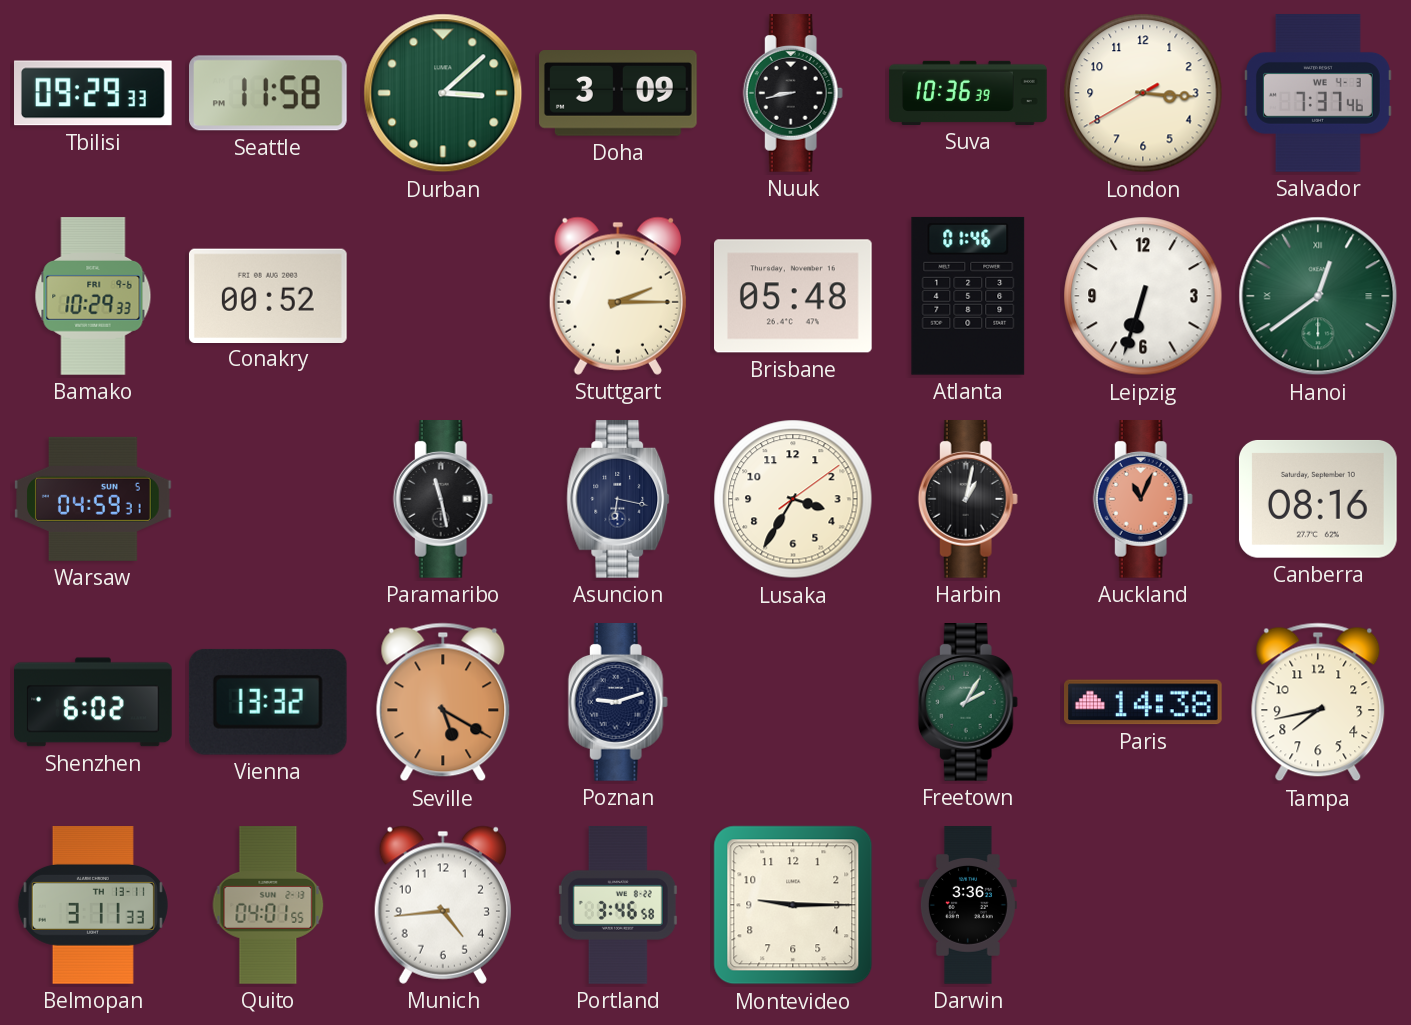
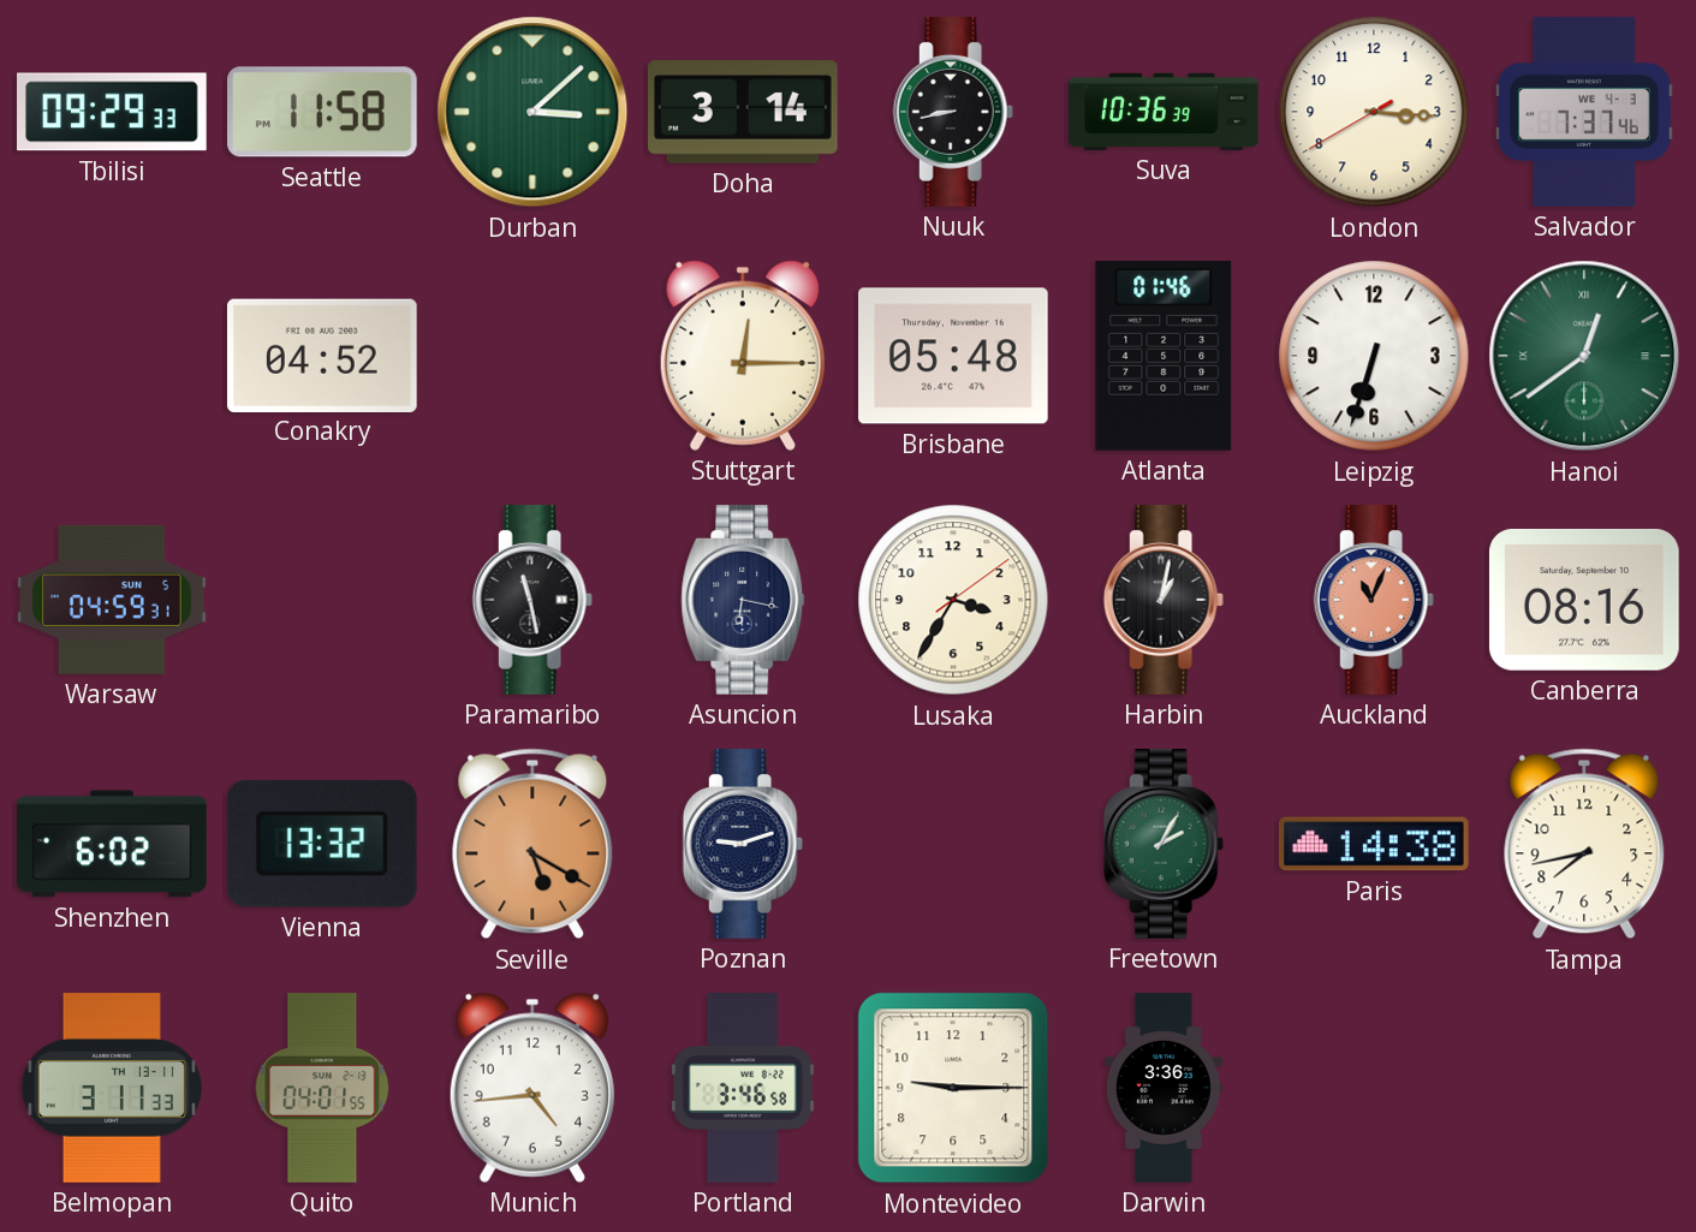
Doha: 3:09 -> 3:14
Bamako: 10:29 -> none
Conakry: 00:52 -> 04:52
Stuttgart: 2:15 -> 12:15
